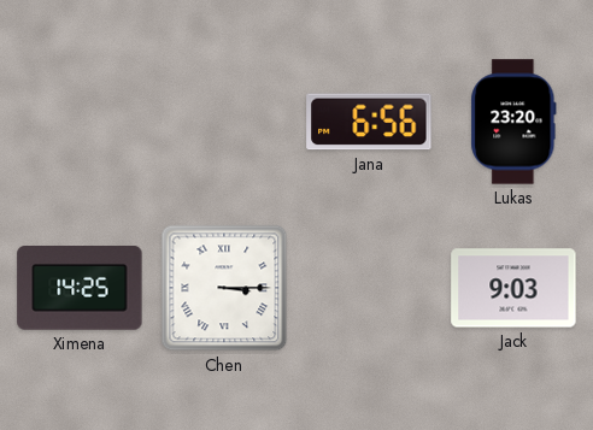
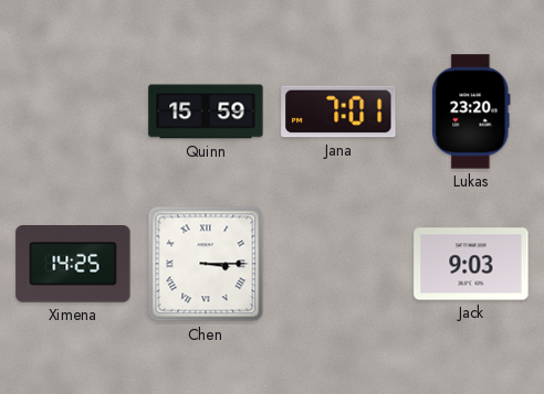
Quinn: none -> 15:59
Jana: 6:56 -> 7:01
